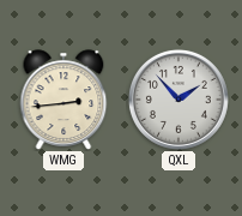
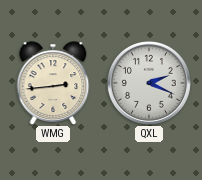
QXL: 1:53 -> 2:19
